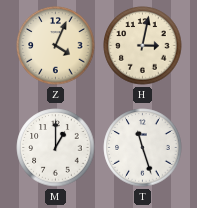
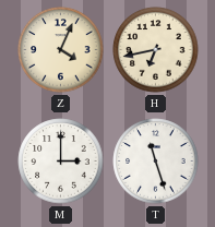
H: 3:02 -> 6:43
M: 1:00 -> 3:00
